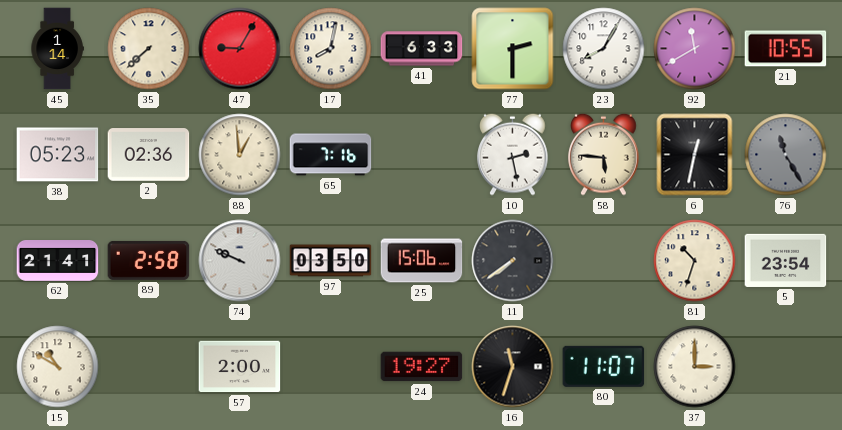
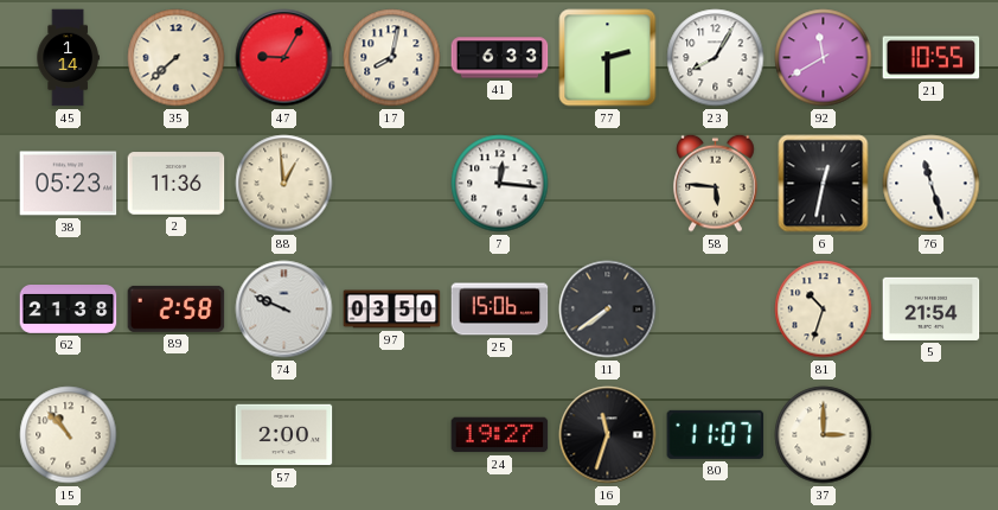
2: 02:36 -> 11:36
65: 7:16 -> none
7: none -> 12:16
10: 2:28 -> none
76: 11:25 -> 11:27
76 dial: grey -> white
62: 21:41 -> 21:38
5: 23:54 -> 21:54
15: 10:50 -> 10:53
